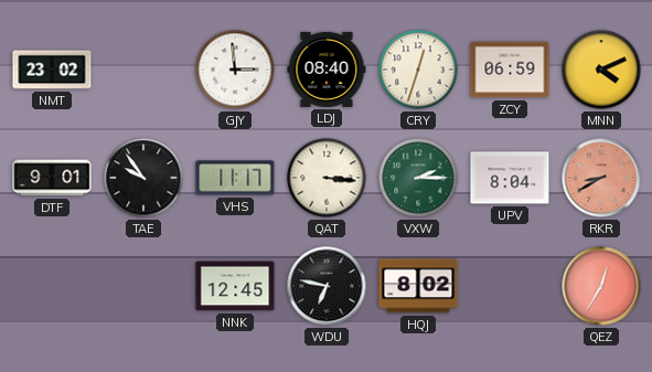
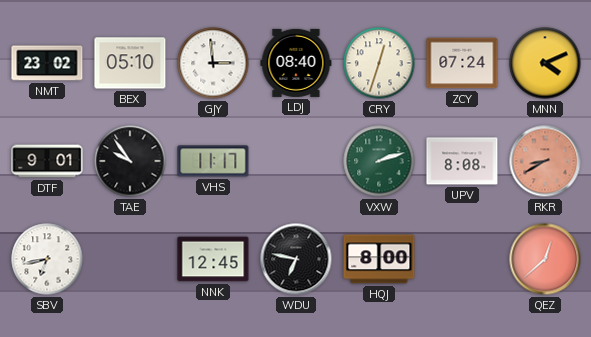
BEX: none -> 05:10
ZCY: 06:59 -> 07:24
QAT: 3:16 -> none
VXW: 2:15 -> 2:12
UPV: 8:04 -> 8:08
SBV: none -> 6:43
HQJ: 8:02 -> 8:00
QEZ: 12:35 -> 12:38
